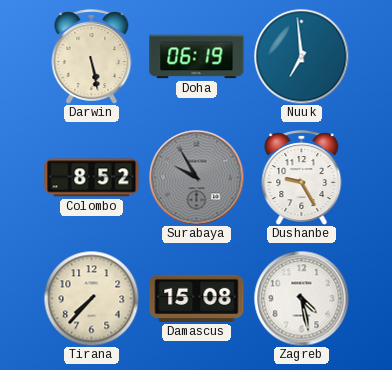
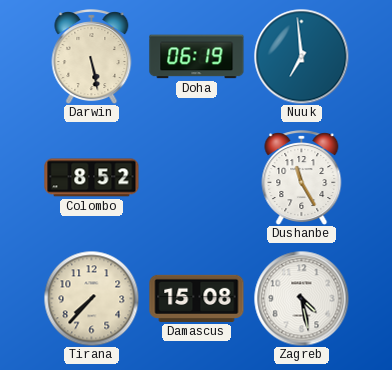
Surabaya: 9:55 -> none
Dushanbe: 9:25 -> 11:25
